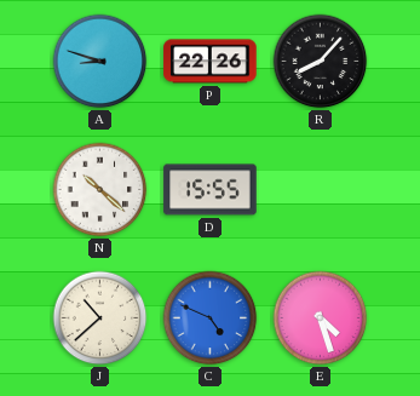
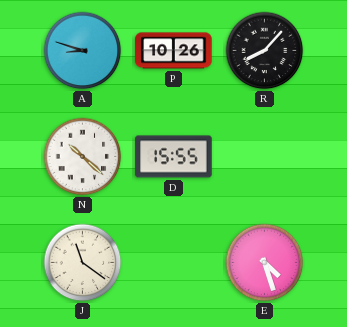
P: 22:26 -> 10:26
J: 10:38 -> 11:21
C: 4:49 -> none
